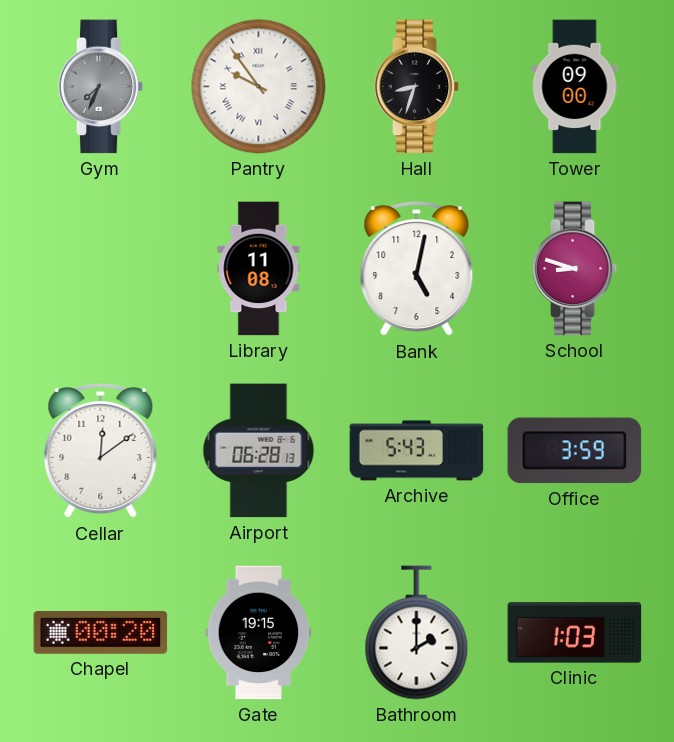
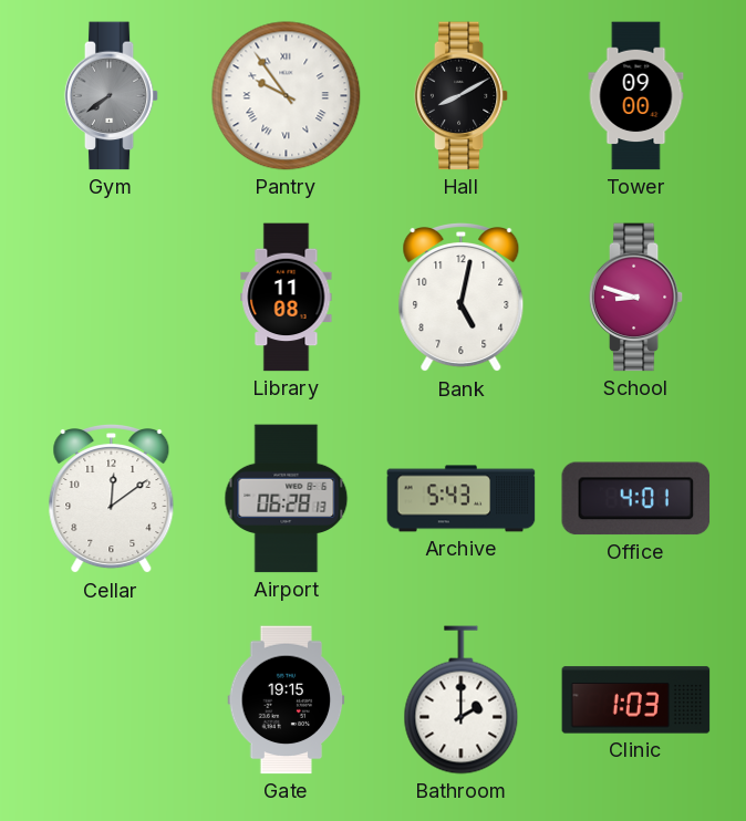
Gym: 7:34 -> 7:39
Hall: 8:33 -> 8:10
Office: 3:59 -> 4:01
Chapel: 00:20 -> none
